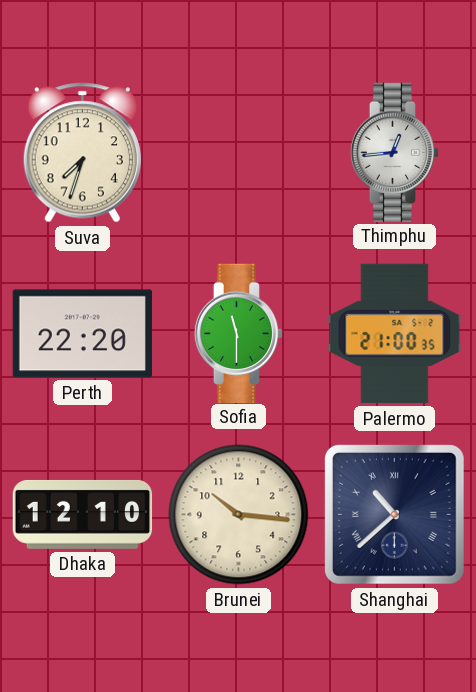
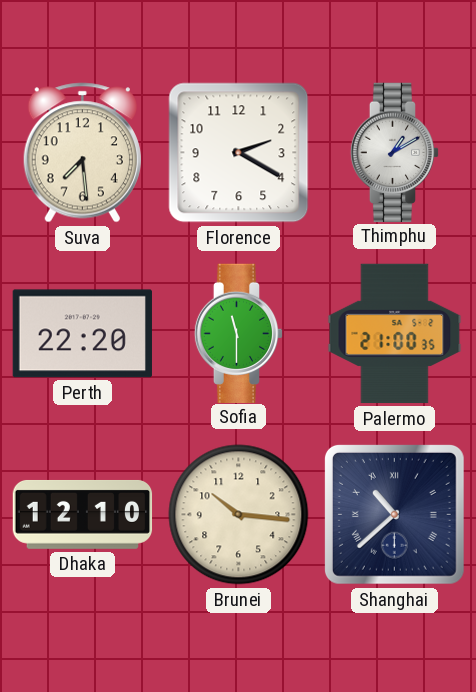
Suva: 7:33 -> 7:29
Florence: none -> 2:20
Thimphu: 12:44 -> 1:10
